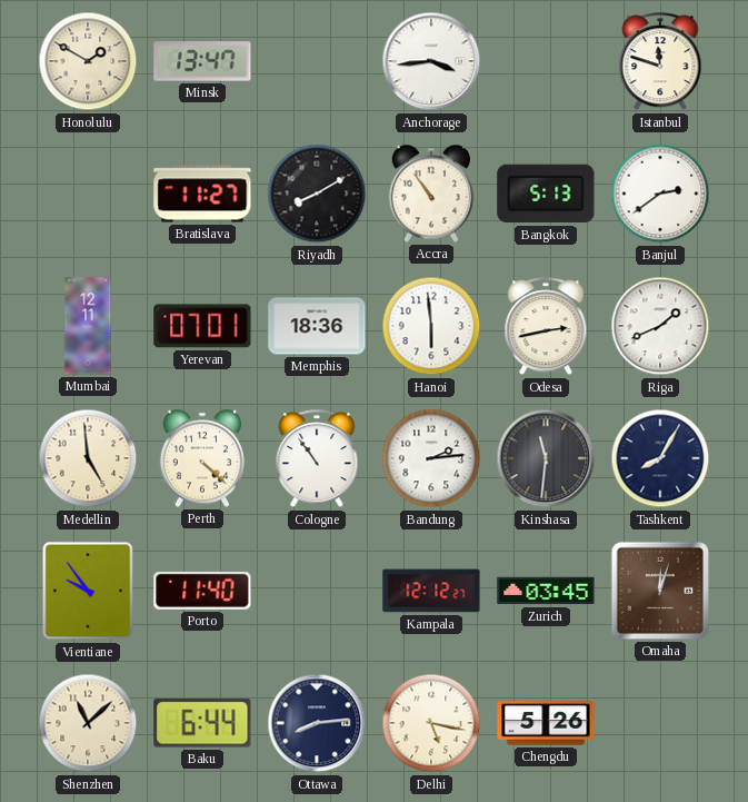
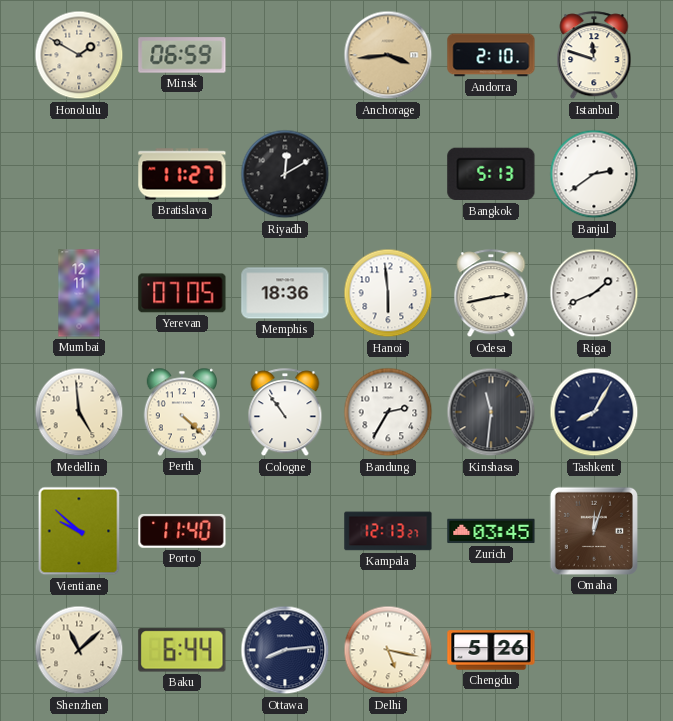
Minsk: 13:47 -> 06:59
Anchorage dial: white -> champagne
Andorra: none -> 2:10
Riyadh: 8:10 -> 12:10
Accra: 10:54 -> none
Yerevan: 07:01 -> 07:05
Bandung: 2:14 -> 2:35
Vientiane: 9:54 -> 9:52
Kampala: 12:12 -> 12:13
